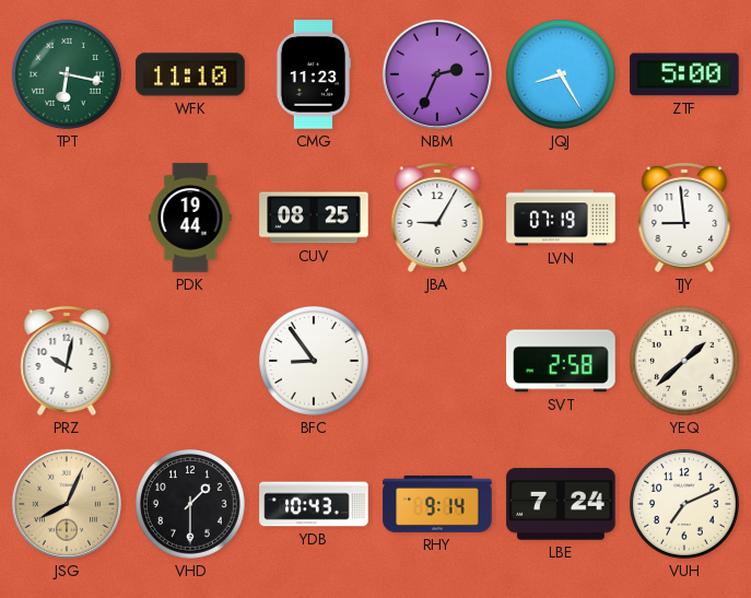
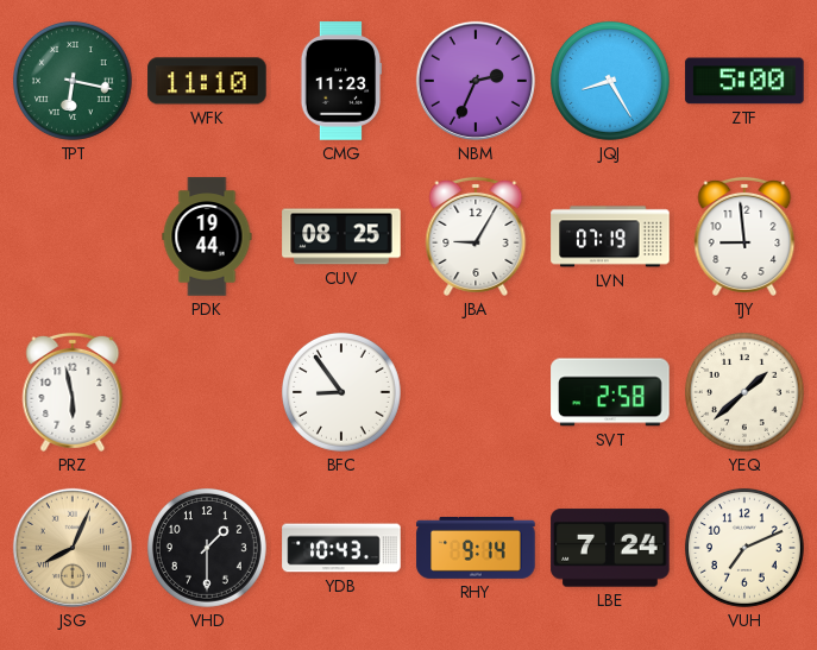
PRZ: 10:02 -> 5:58
